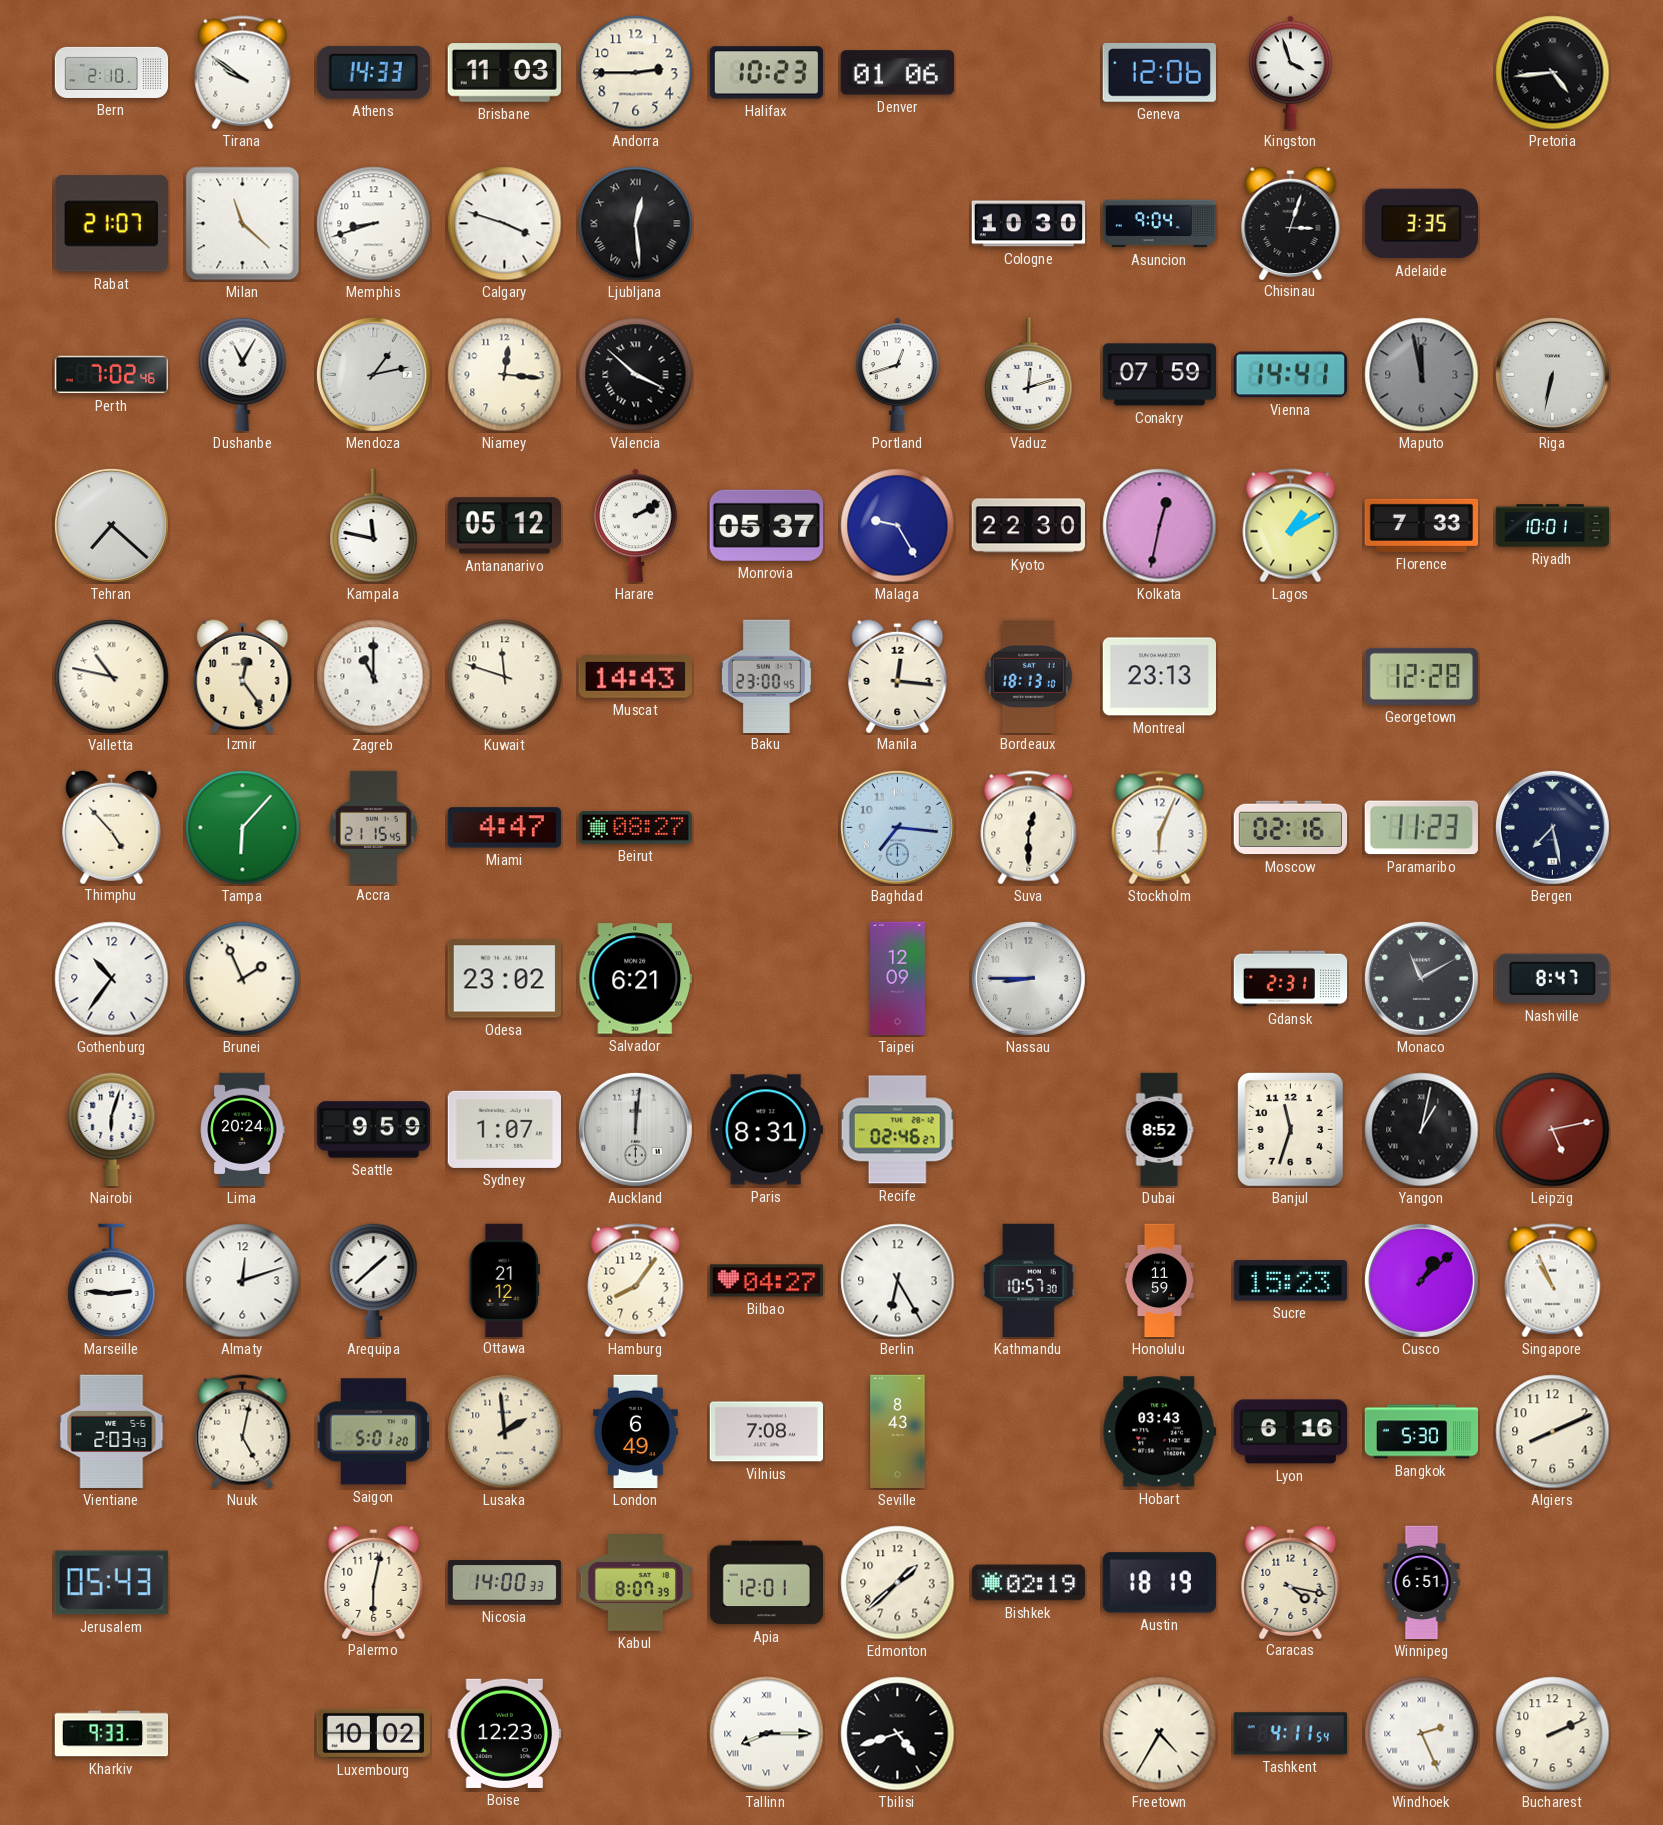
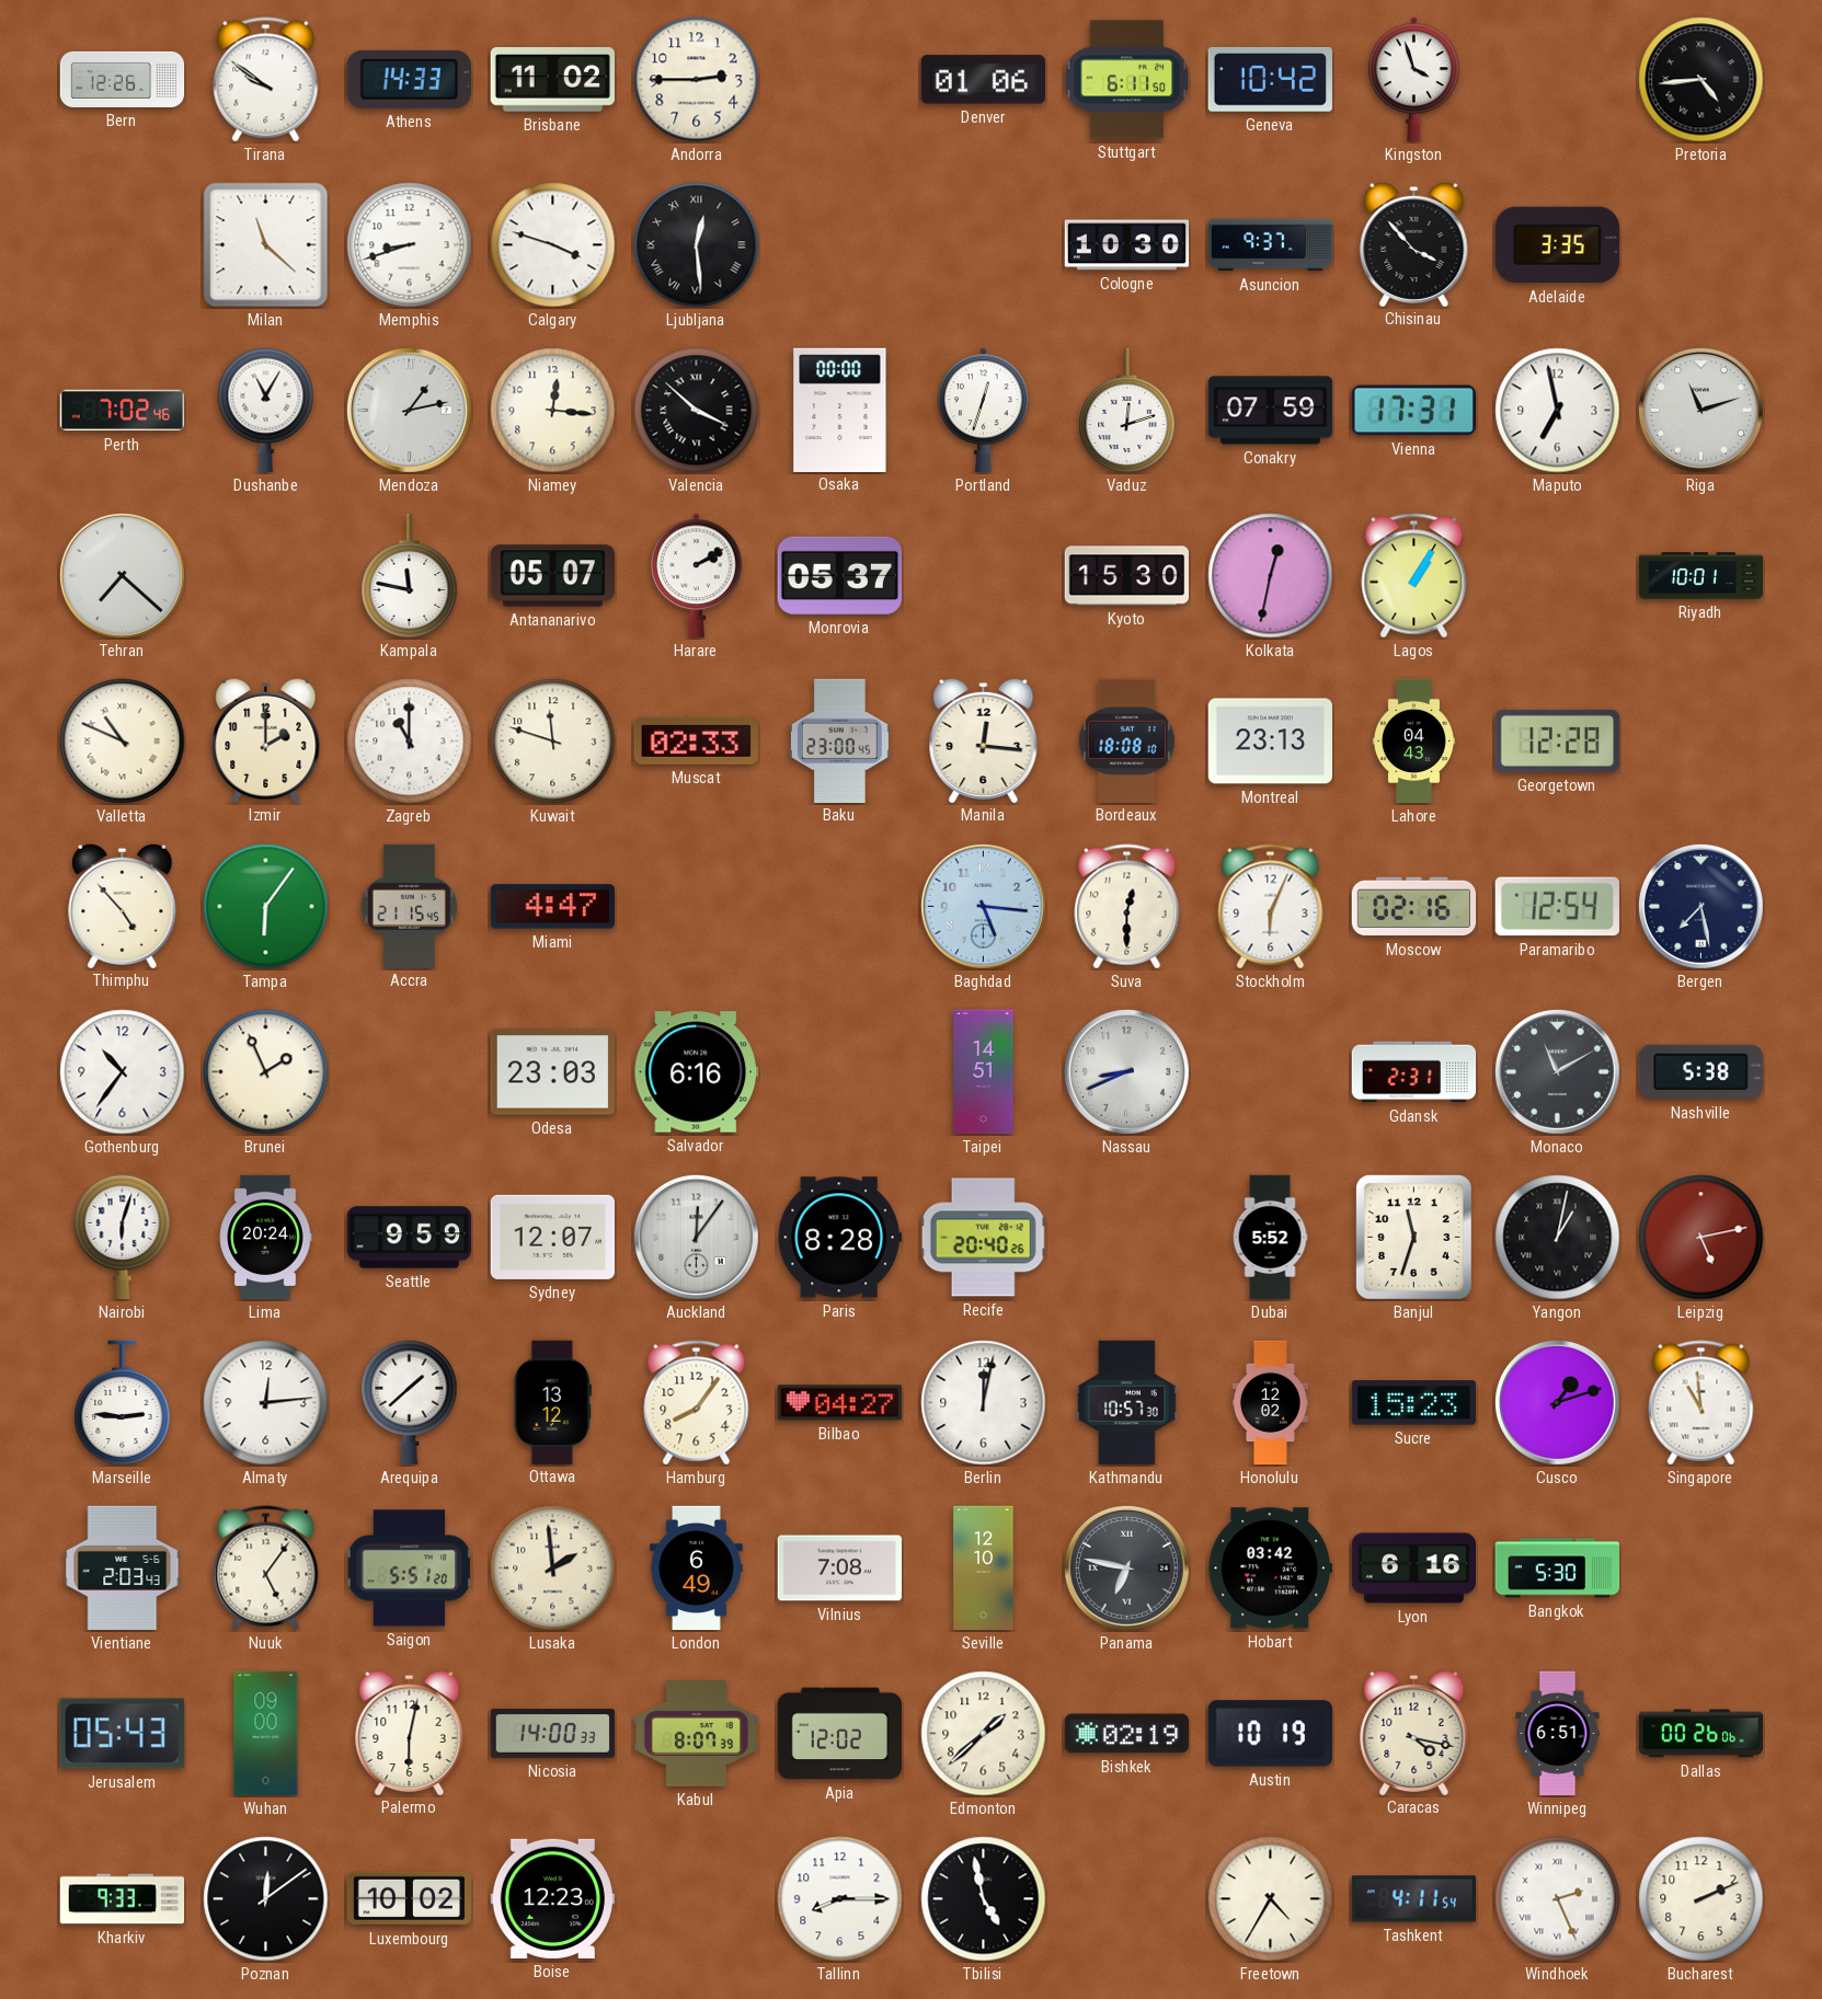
Bern: 2:10 -> 12:26
Brisbane: 11:03 -> 11:02
Halifax: 10:23 -> none
Stuttgart: none -> 6:11
Geneva: 12:06 -> 10:42
Rabat: 21:07 -> none
Asuncion: 9:04 -> 9:37
Chisinau: 3:03 -> 3:53
Osaka: none -> 00:00
Portland: 12:42 -> 12:33
Vienna: 14:41 -> 17:31
Maputo: 11:58 -> 6:58
Maputo dial: grey -> white
Riga: 6:32 -> 11:12
Antananarivo: 05:12 -> 05:07
Malaga: 9:25 -> none
Kyoto: 22:30 -> 15:30
Lagos: 1:10 -> 1:05
Florence: 7:33 -> none
Valletta: 10:47 -> 10:49
Izmir: 12:24 -> 2:00
Muscat: 14:43 -> 02:33
Bordeaux: 18:13 -> 18:08
Lahore: none -> 04:43
Tampa: 6:07 -> 6:06
Beirut: 08:27 -> none
Baghdad: 7:16 -> 5:16
Paramaribo: 11:23 -> 12:54
Odesa: 23:02 -> 23:03
Salvador: 6:21 -> 6:16
Taipei: 12:09 -> 14:51
Nassau: 8:45 -> 8:41
Nashville: 8:47 -> 5:38
Sydney: 1:07 -> 12:07
Auckland: 12:01 -> 12:06
Paris: 8:31 -> 8:28
Recife: 02:46 -> 20:40
Dubai: 8:52 -> 5:52
Almaty: 12:12 -> 12:14
Ottawa: 21:12 -> 13:12
Berlin: 6:25 -> 12:02
Honolulu: 11:59 -> 12:02
Cusco: 1:08 -> 1:12
Singapore: 10:56 -> 10:59
Nuuk: 5:02 -> 5:06
Saigon: 5:01 -> 5:51
Seville: 8:43 -> 12:10
Panama: none -> 6:47
Hobart: 03:43 -> 03:42
Algiers: 8:11 -> none
Wuhan: none -> 09:00
Apia: 12:01 -> 12:02
Austin: 18:19 -> 10:19
Dallas: none -> 00:26
Poznan: none -> 12:09
Tallinn numerals: Roman -> Arabic
Tbilisi: 4:42 -> 4:58
